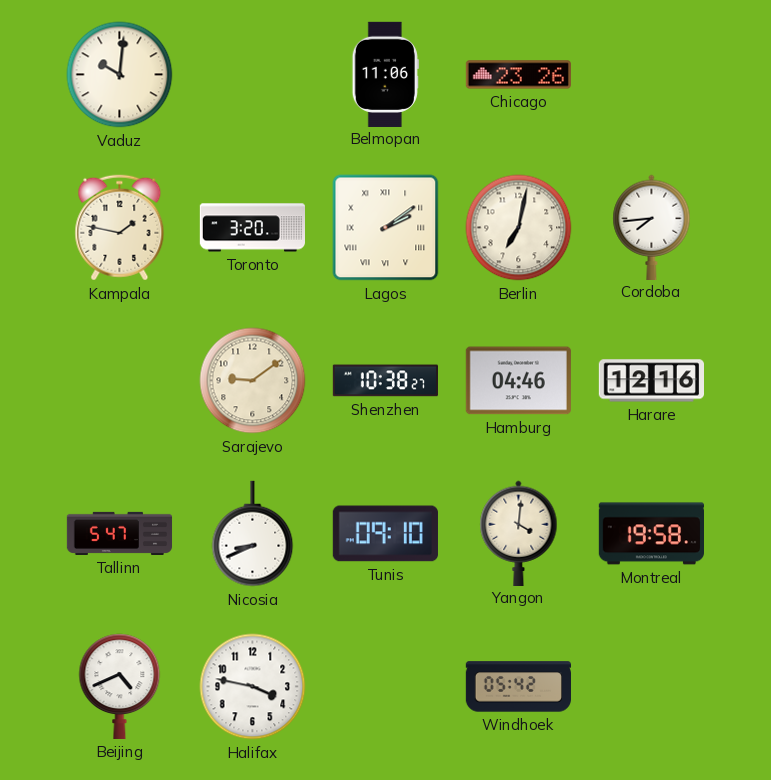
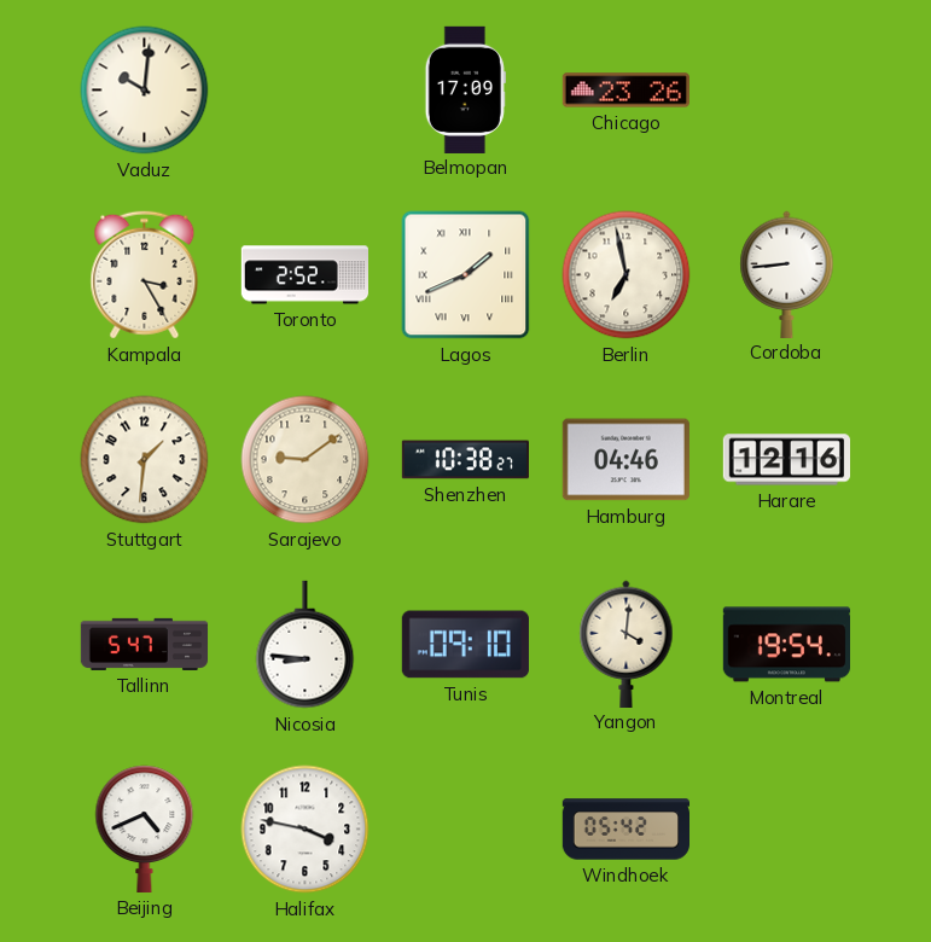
Belmopan: 11:06 -> 17:09
Kampala: 1:47 -> 3:25
Toronto: 3:20 -> 2:52
Lagos: 2:09 -> 1:41
Berlin: 7:02 -> 6:58
Cordoba: 7:44 -> 8:44
Stuttgart: none -> 1:31
Nicosia: 8:41 -> 8:46
Montreal: 19:58 -> 19:54
